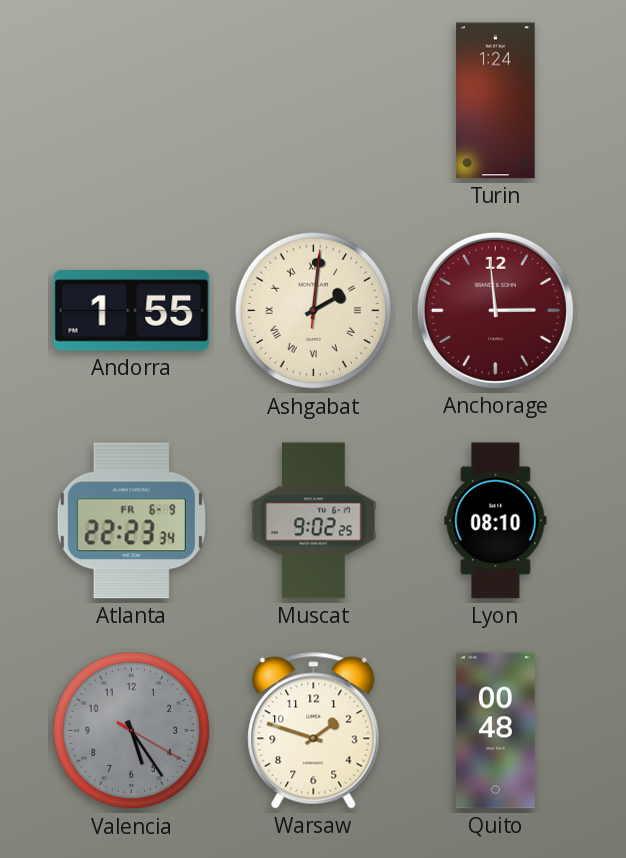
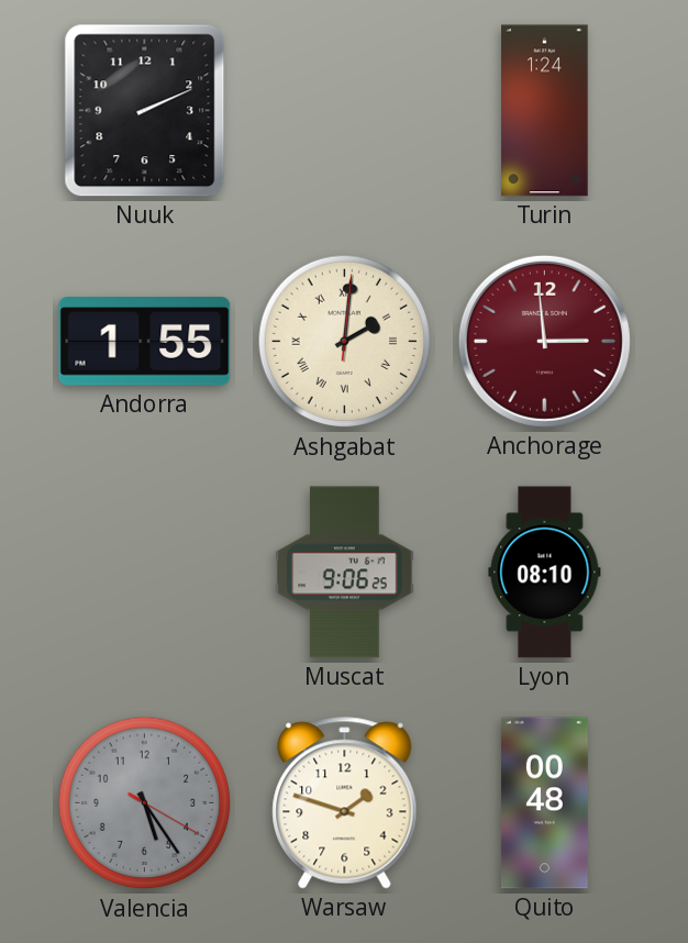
Nuuk: none -> 2:11
Atlanta: 22:23 -> none
Muscat: 9:02 -> 9:06
